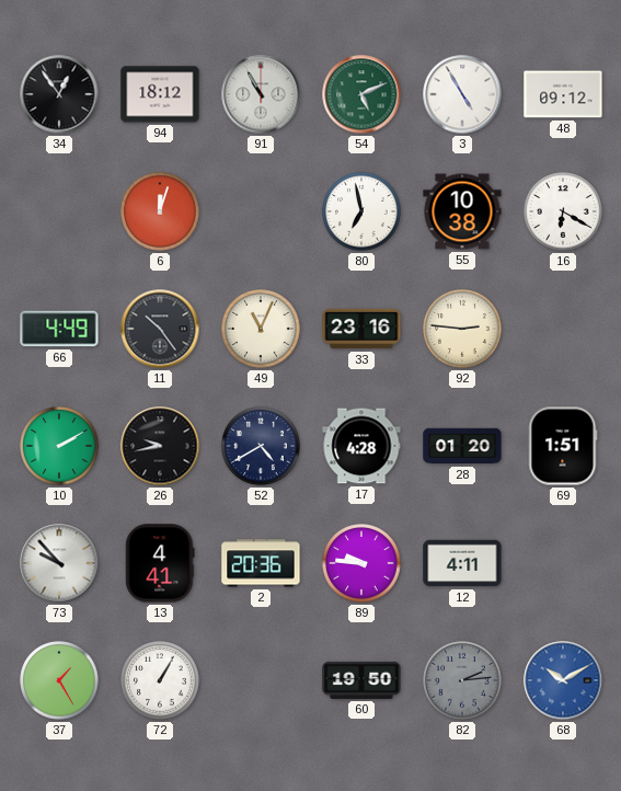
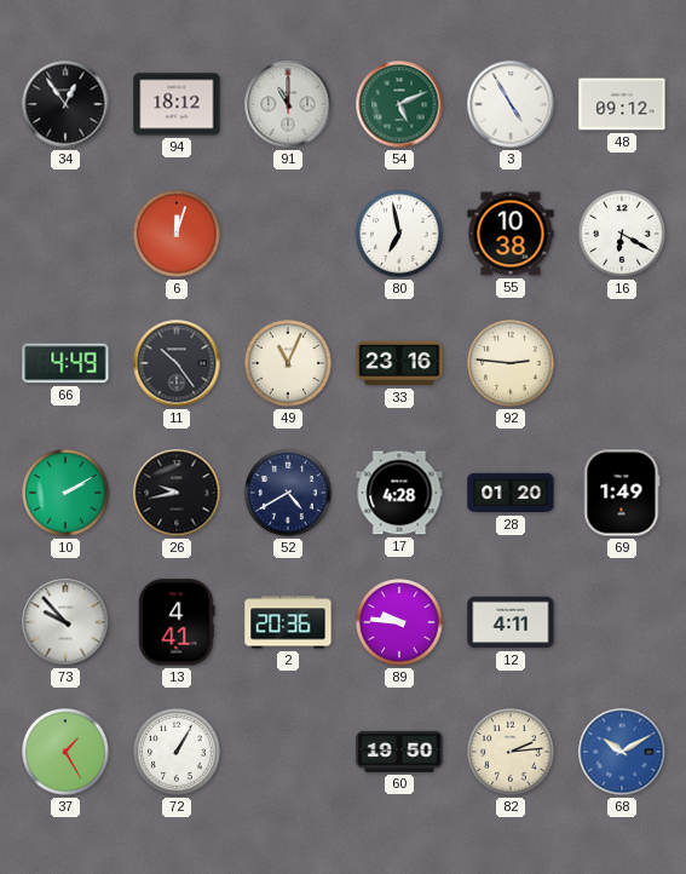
91: 10:55 -> 11:00
69: 1:51 -> 1:49
82 dial: grey -> cream
